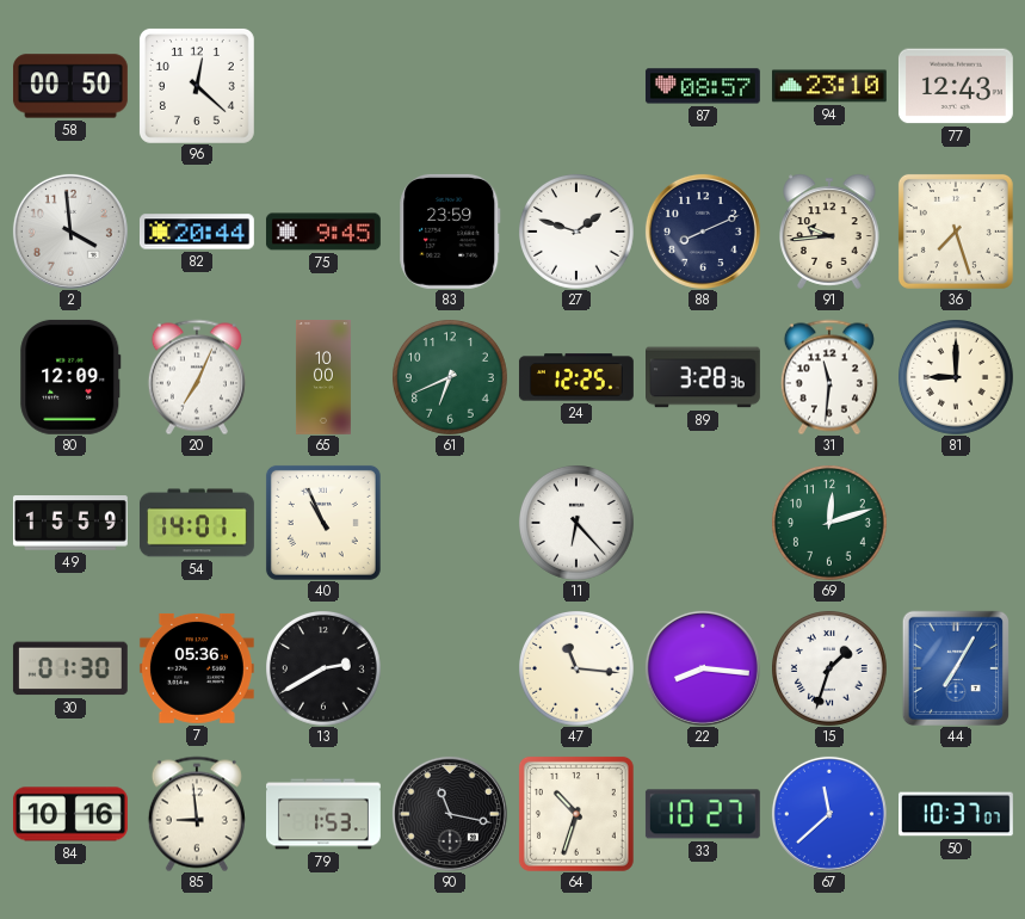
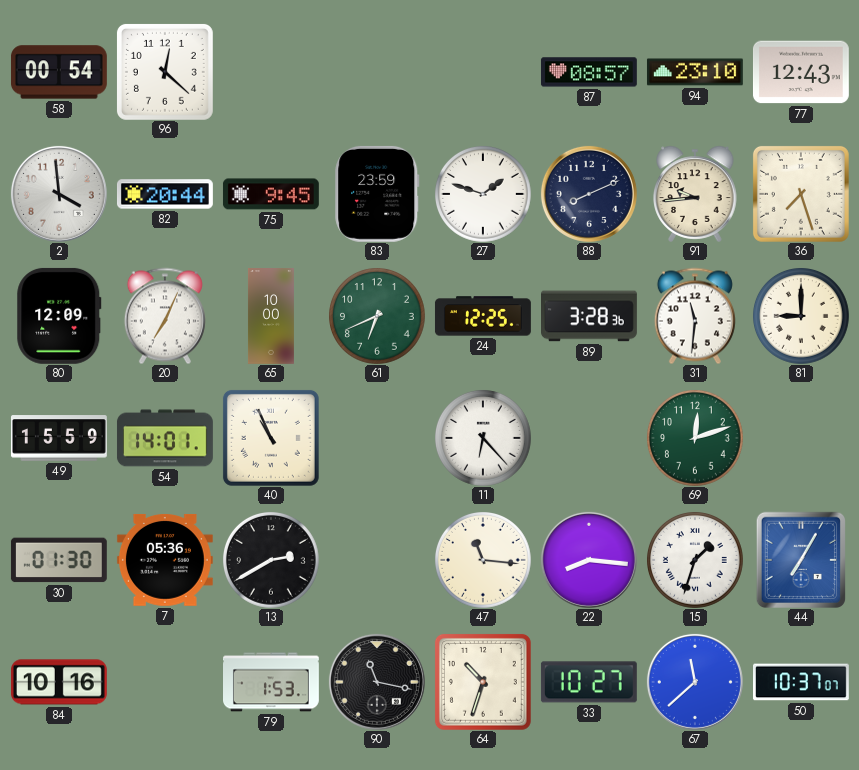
58: 00:50 -> 00:54
85: 8:59 -> none
